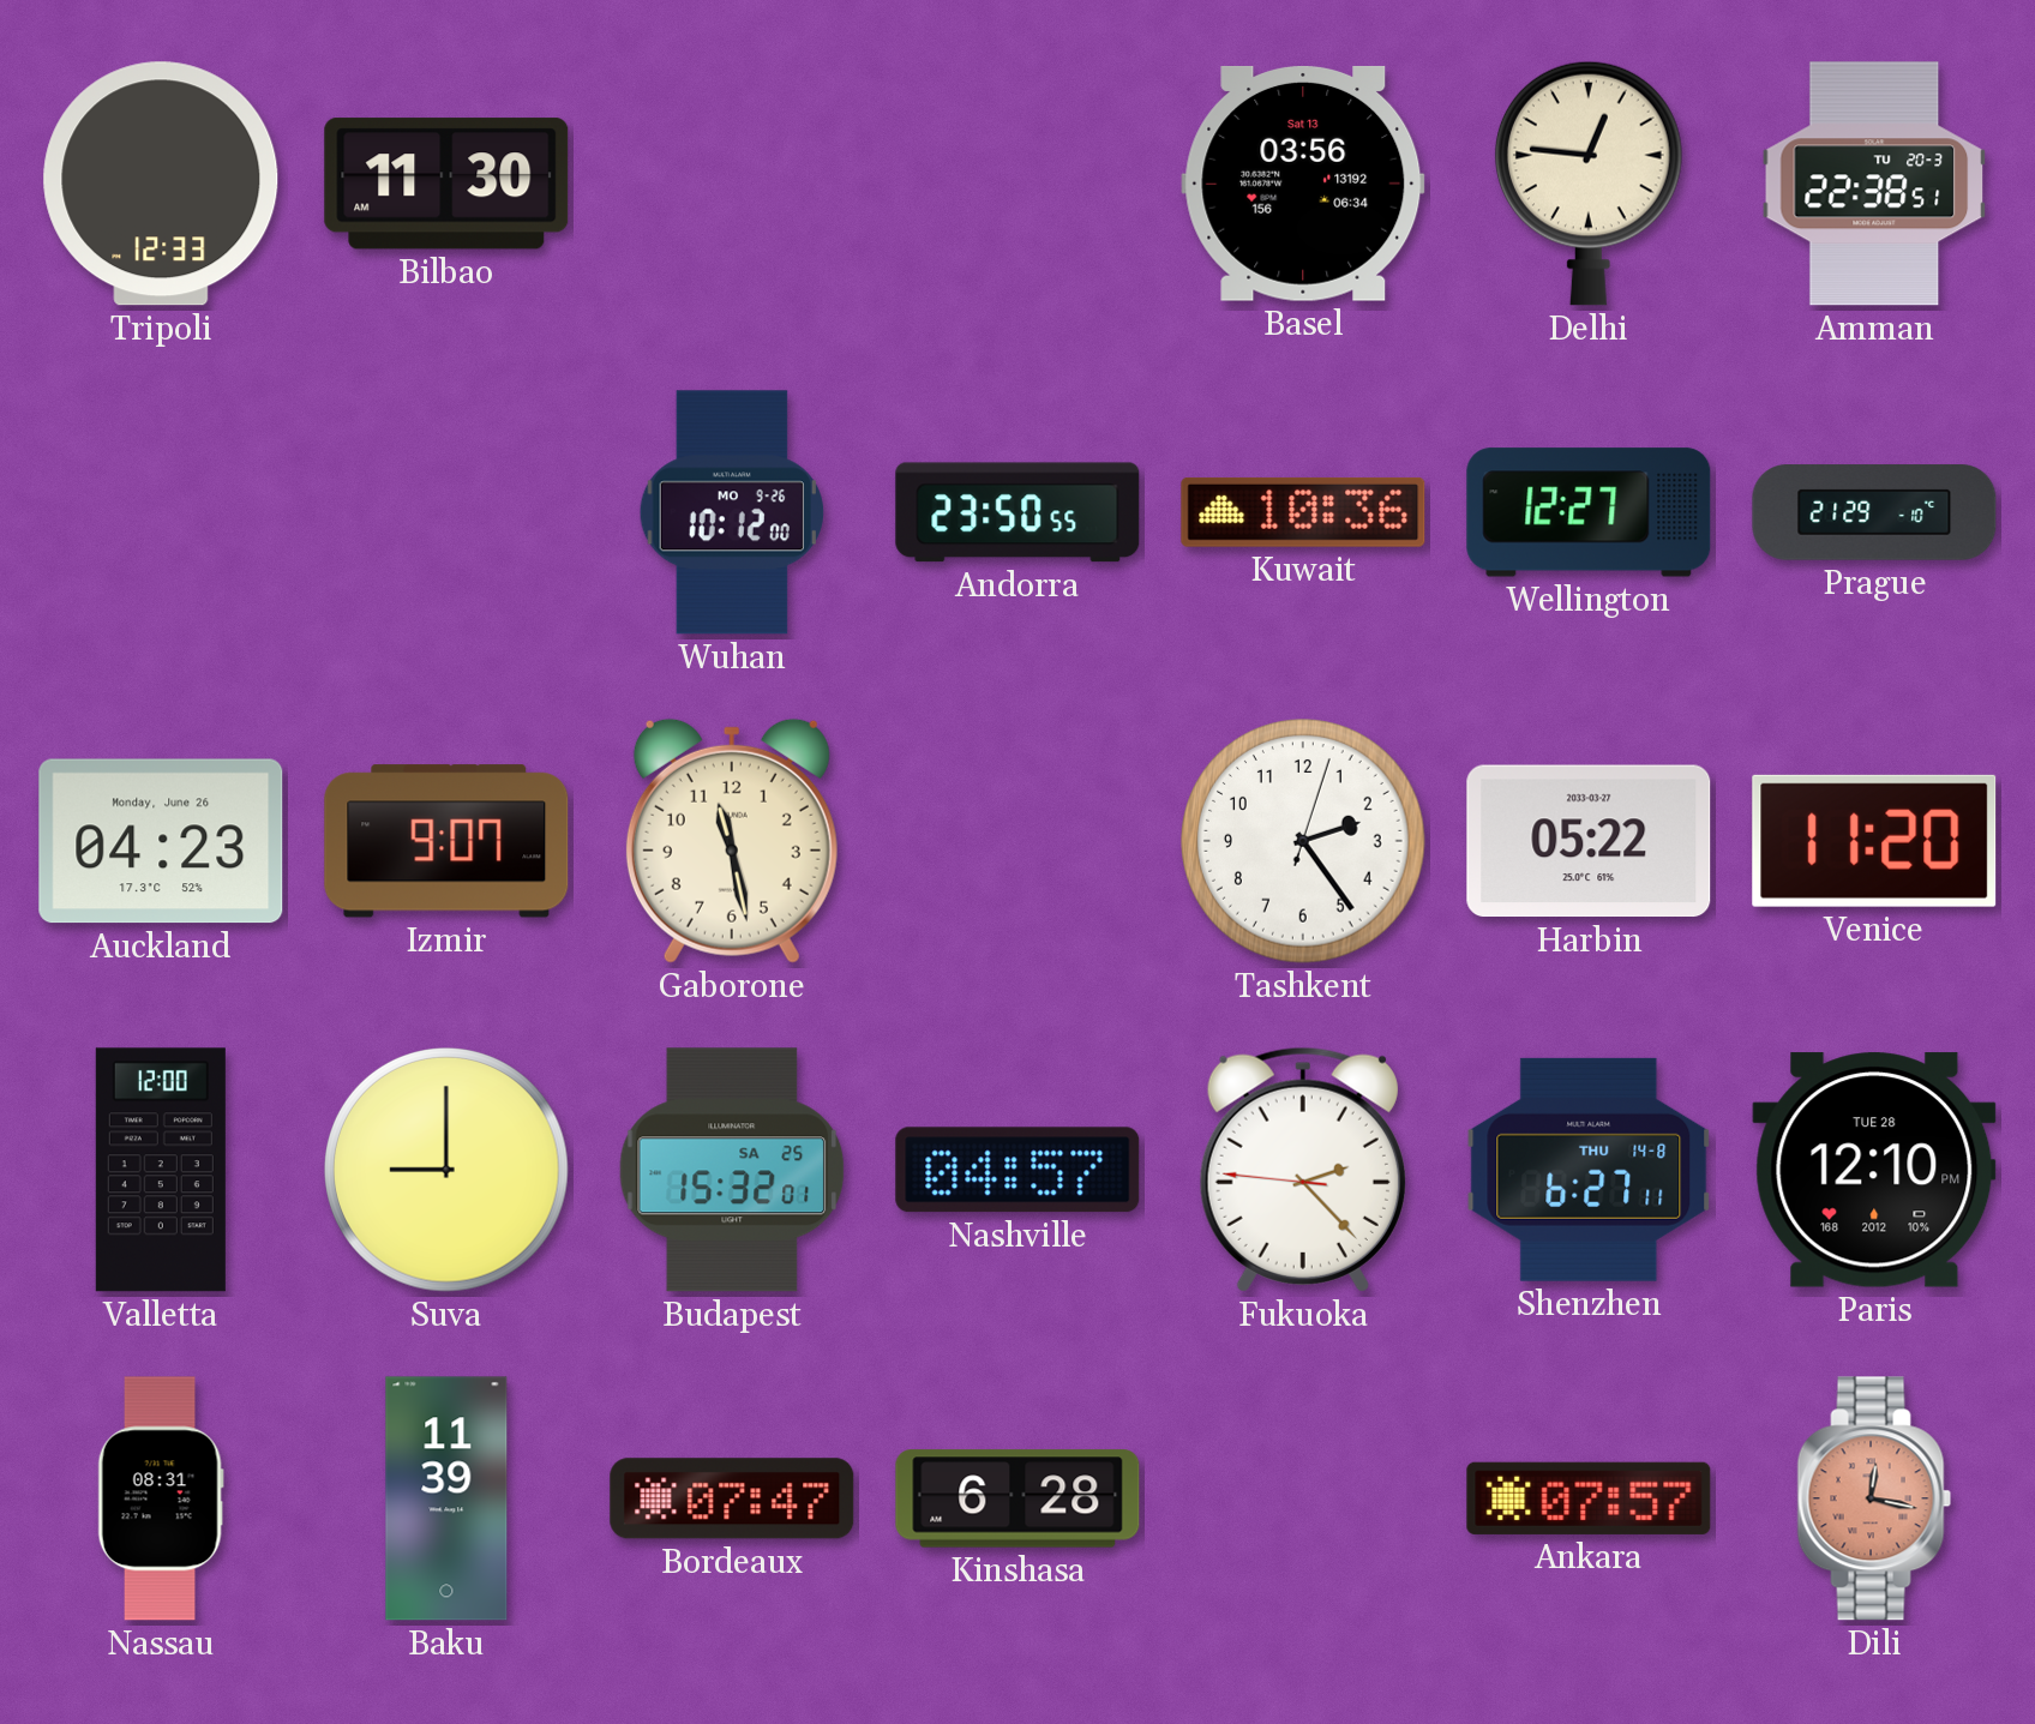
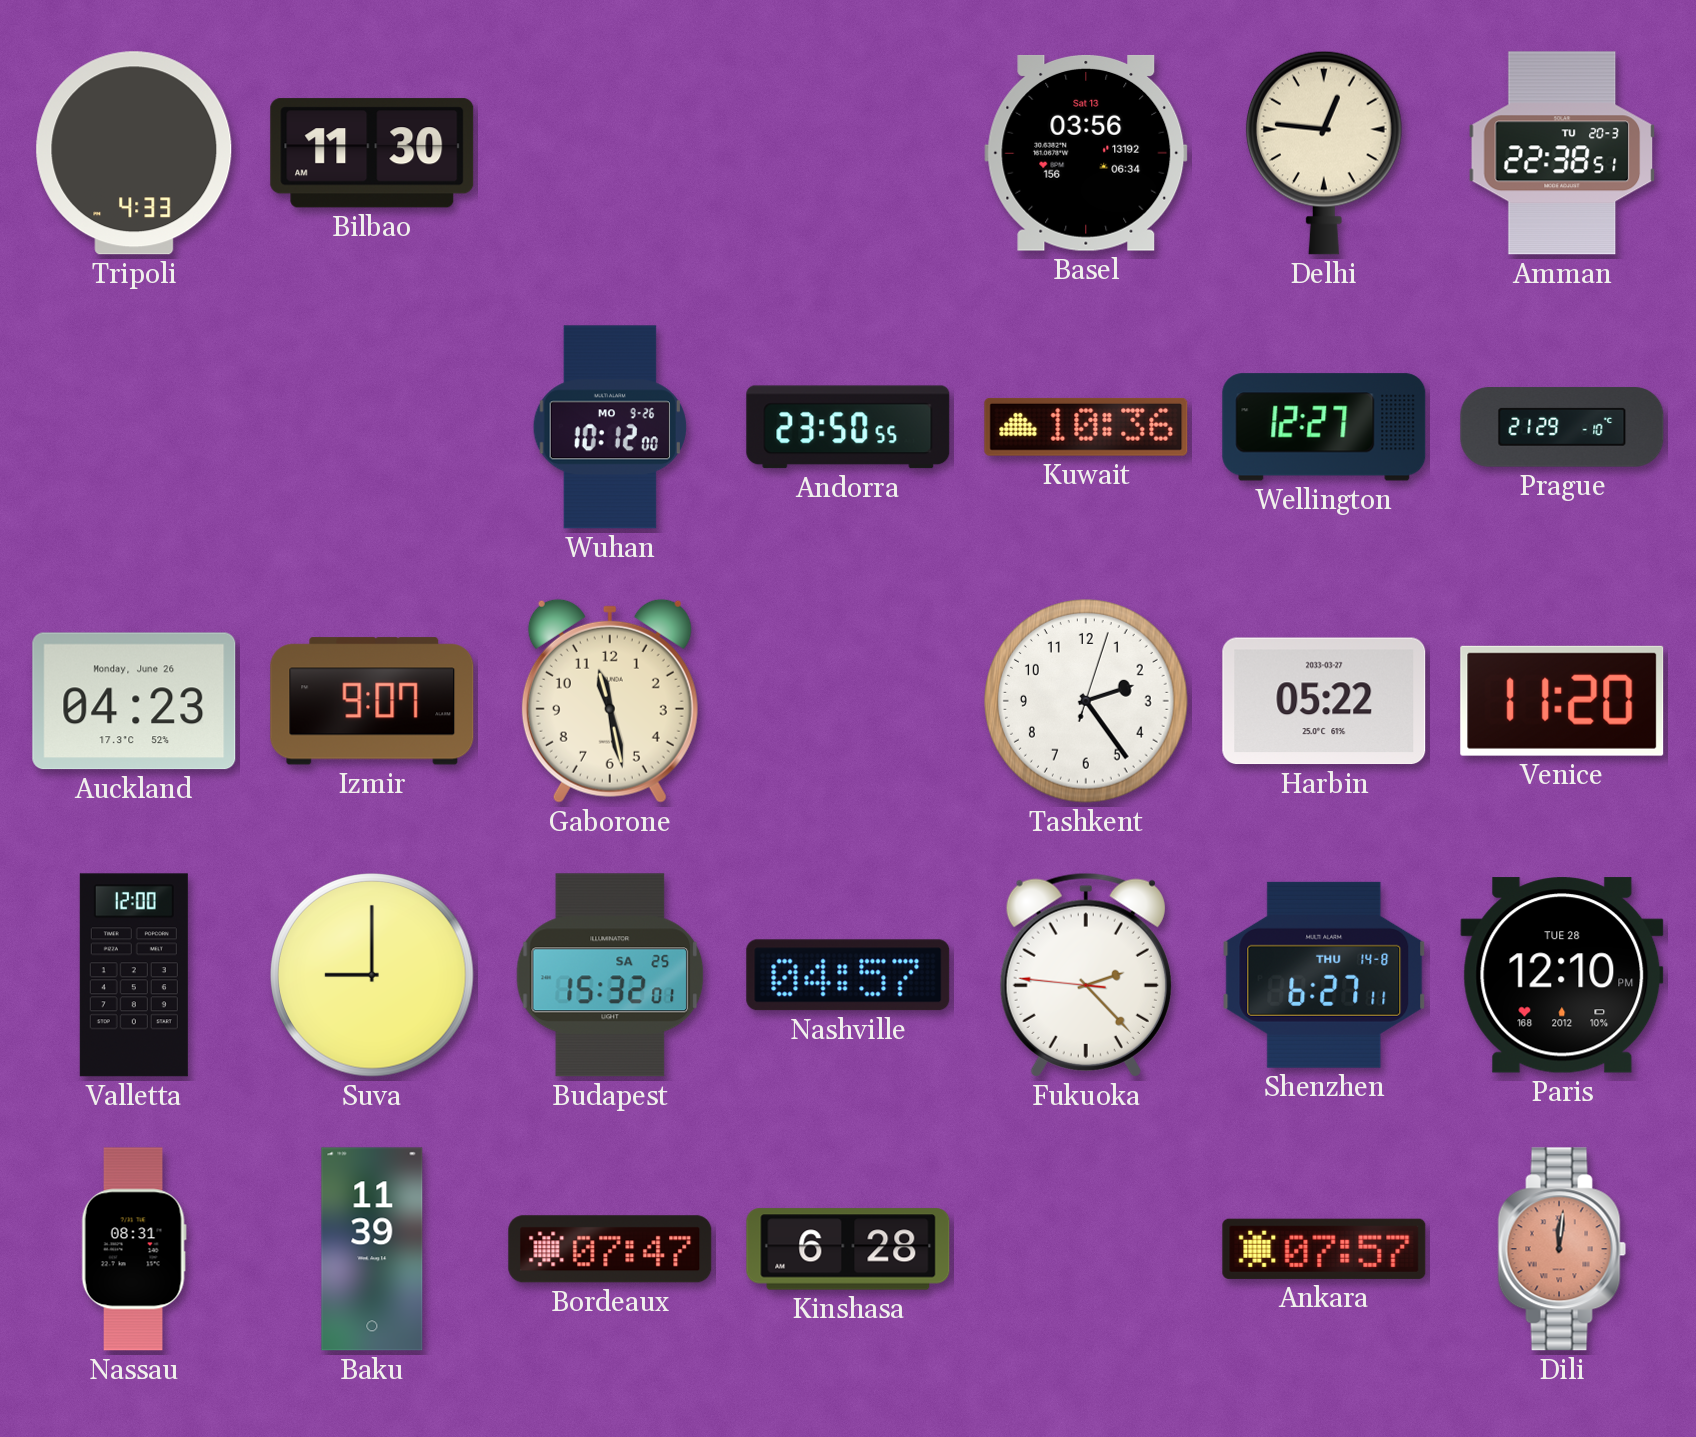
Tripoli: 12:33 -> 4:33
Dili: 12:17 -> 12:01
